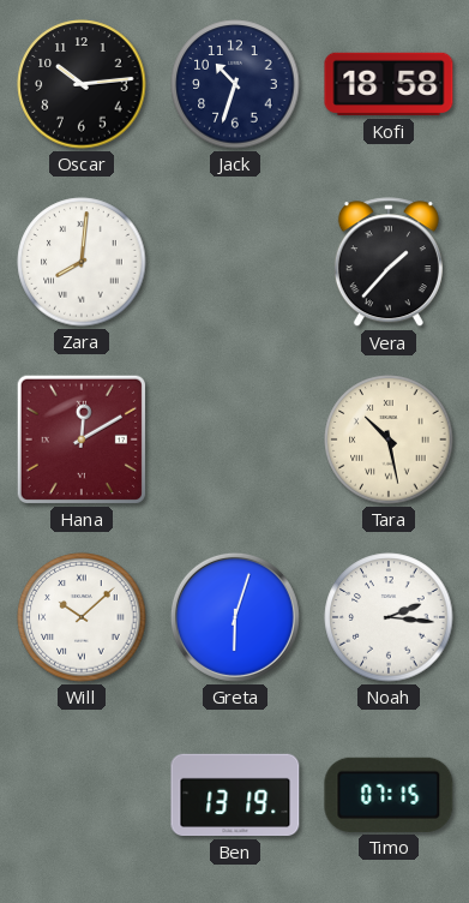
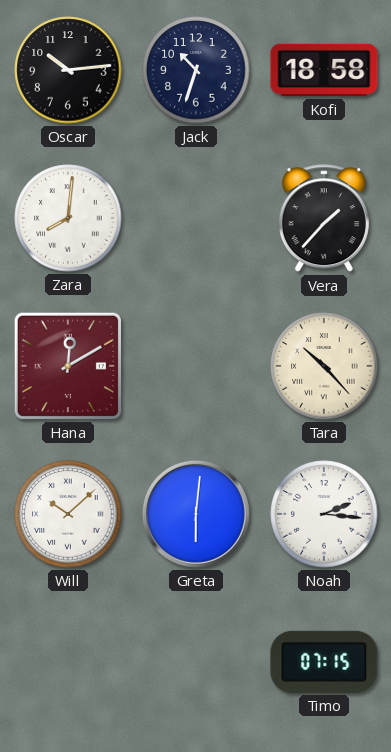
Tara: 10:28 -> 10:23
Greta: 6:03 -> 6:01
Ben: 13:19 -> none
